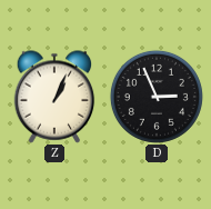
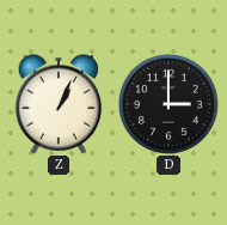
D: 2:56 -> 3:00
